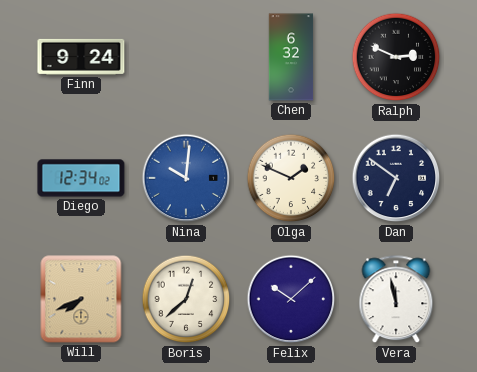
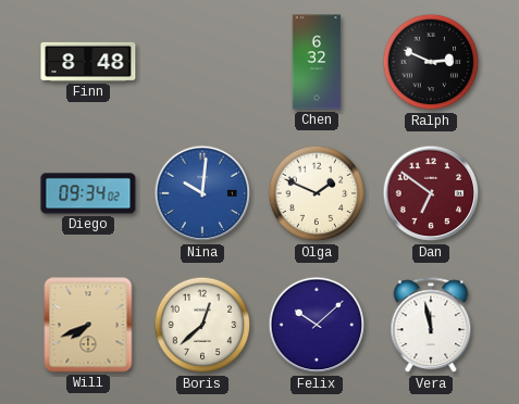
Finn: 9:24 -> 8:48
Diego: 12:34 -> 09:34
Dan dial: navy -> burgundy
